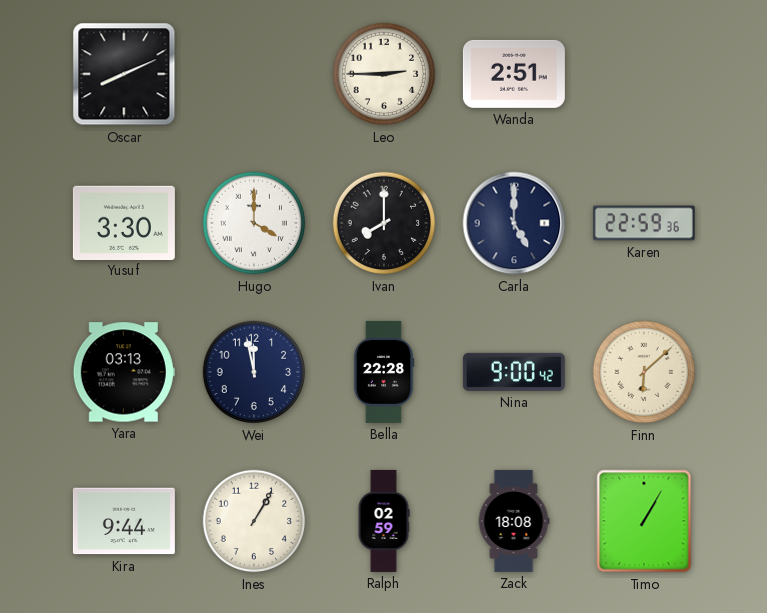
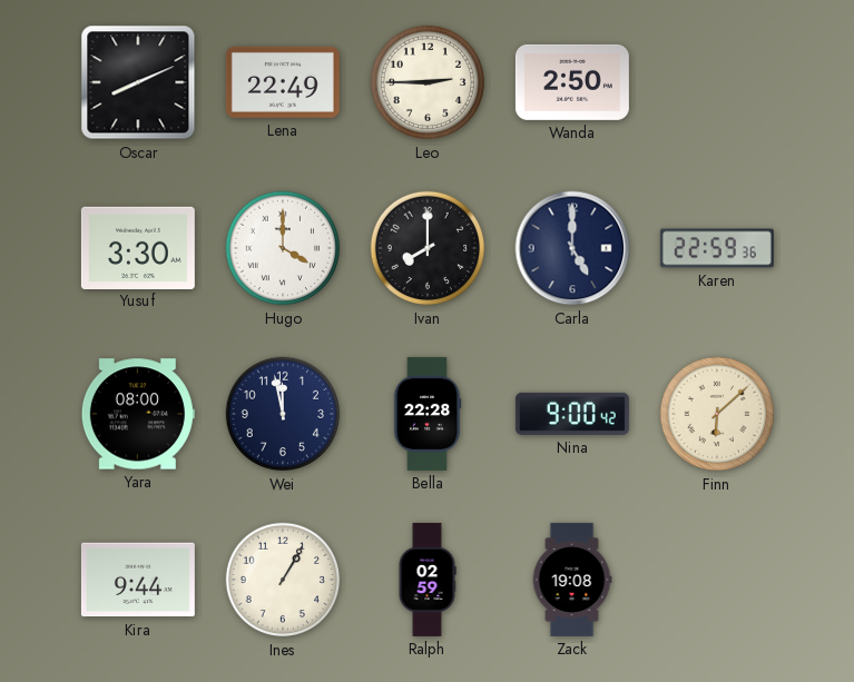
Lena: none -> 22:49
Wanda: 2:51 -> 2:50
Yara: 03:13 -> 08:00
Zack: 18:08 -> 19:08
Timo: 1:05 -> none
